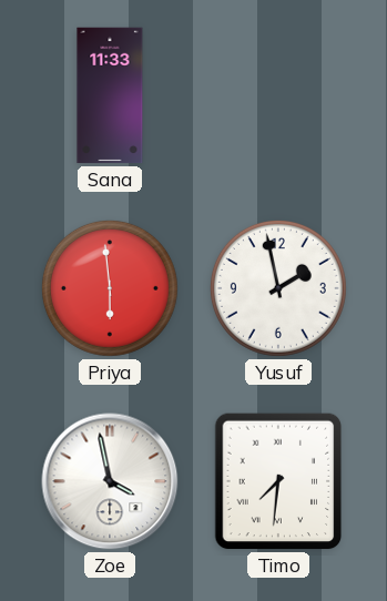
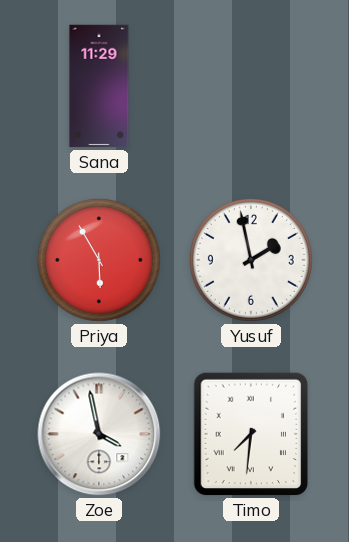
Sana: 11:33 -> 11:29
Priya: 5:59 -> 5:55
